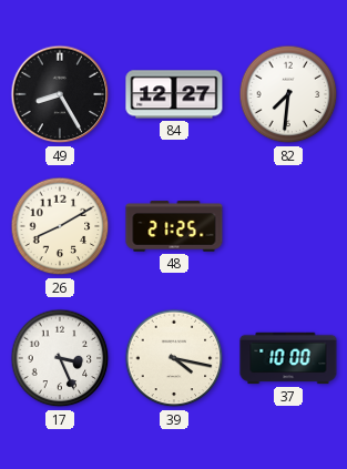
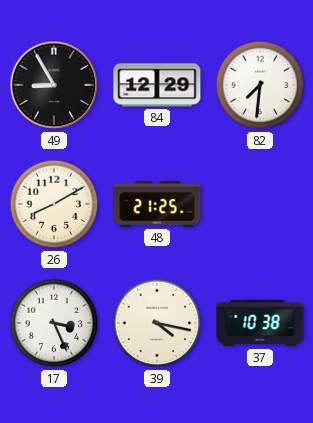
49: 8:25 -> 8:55
84: 12:27 -> 12:29
37: 10:00 -> 10:38
